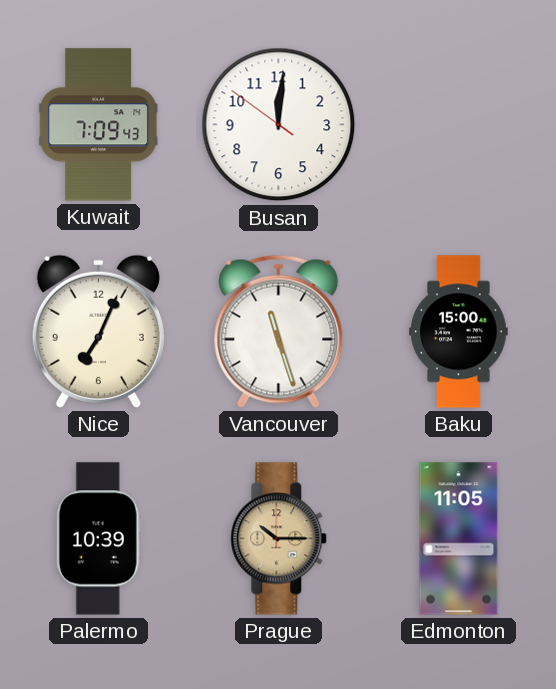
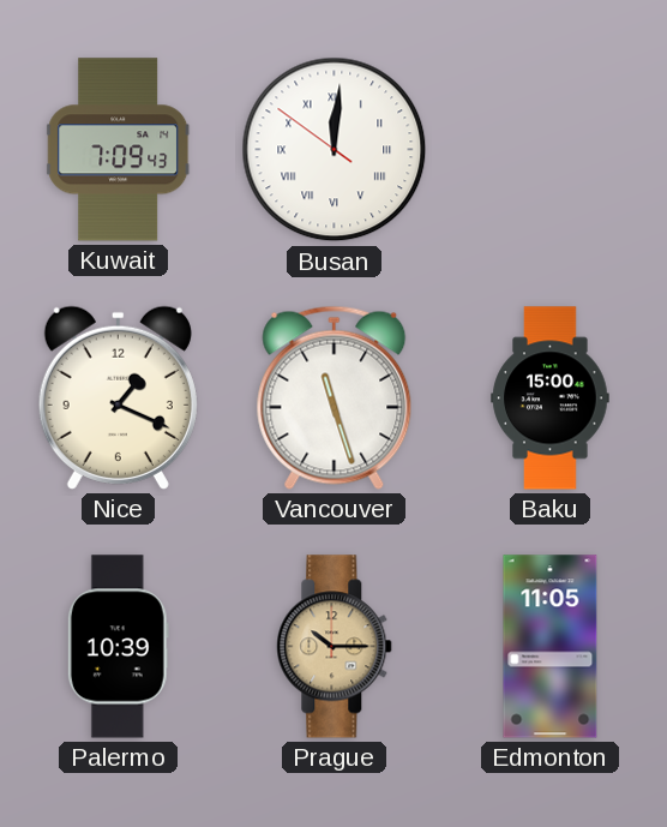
Busan numerals: Arabic -> Roman
Nice: 7:04 -> 1:19
